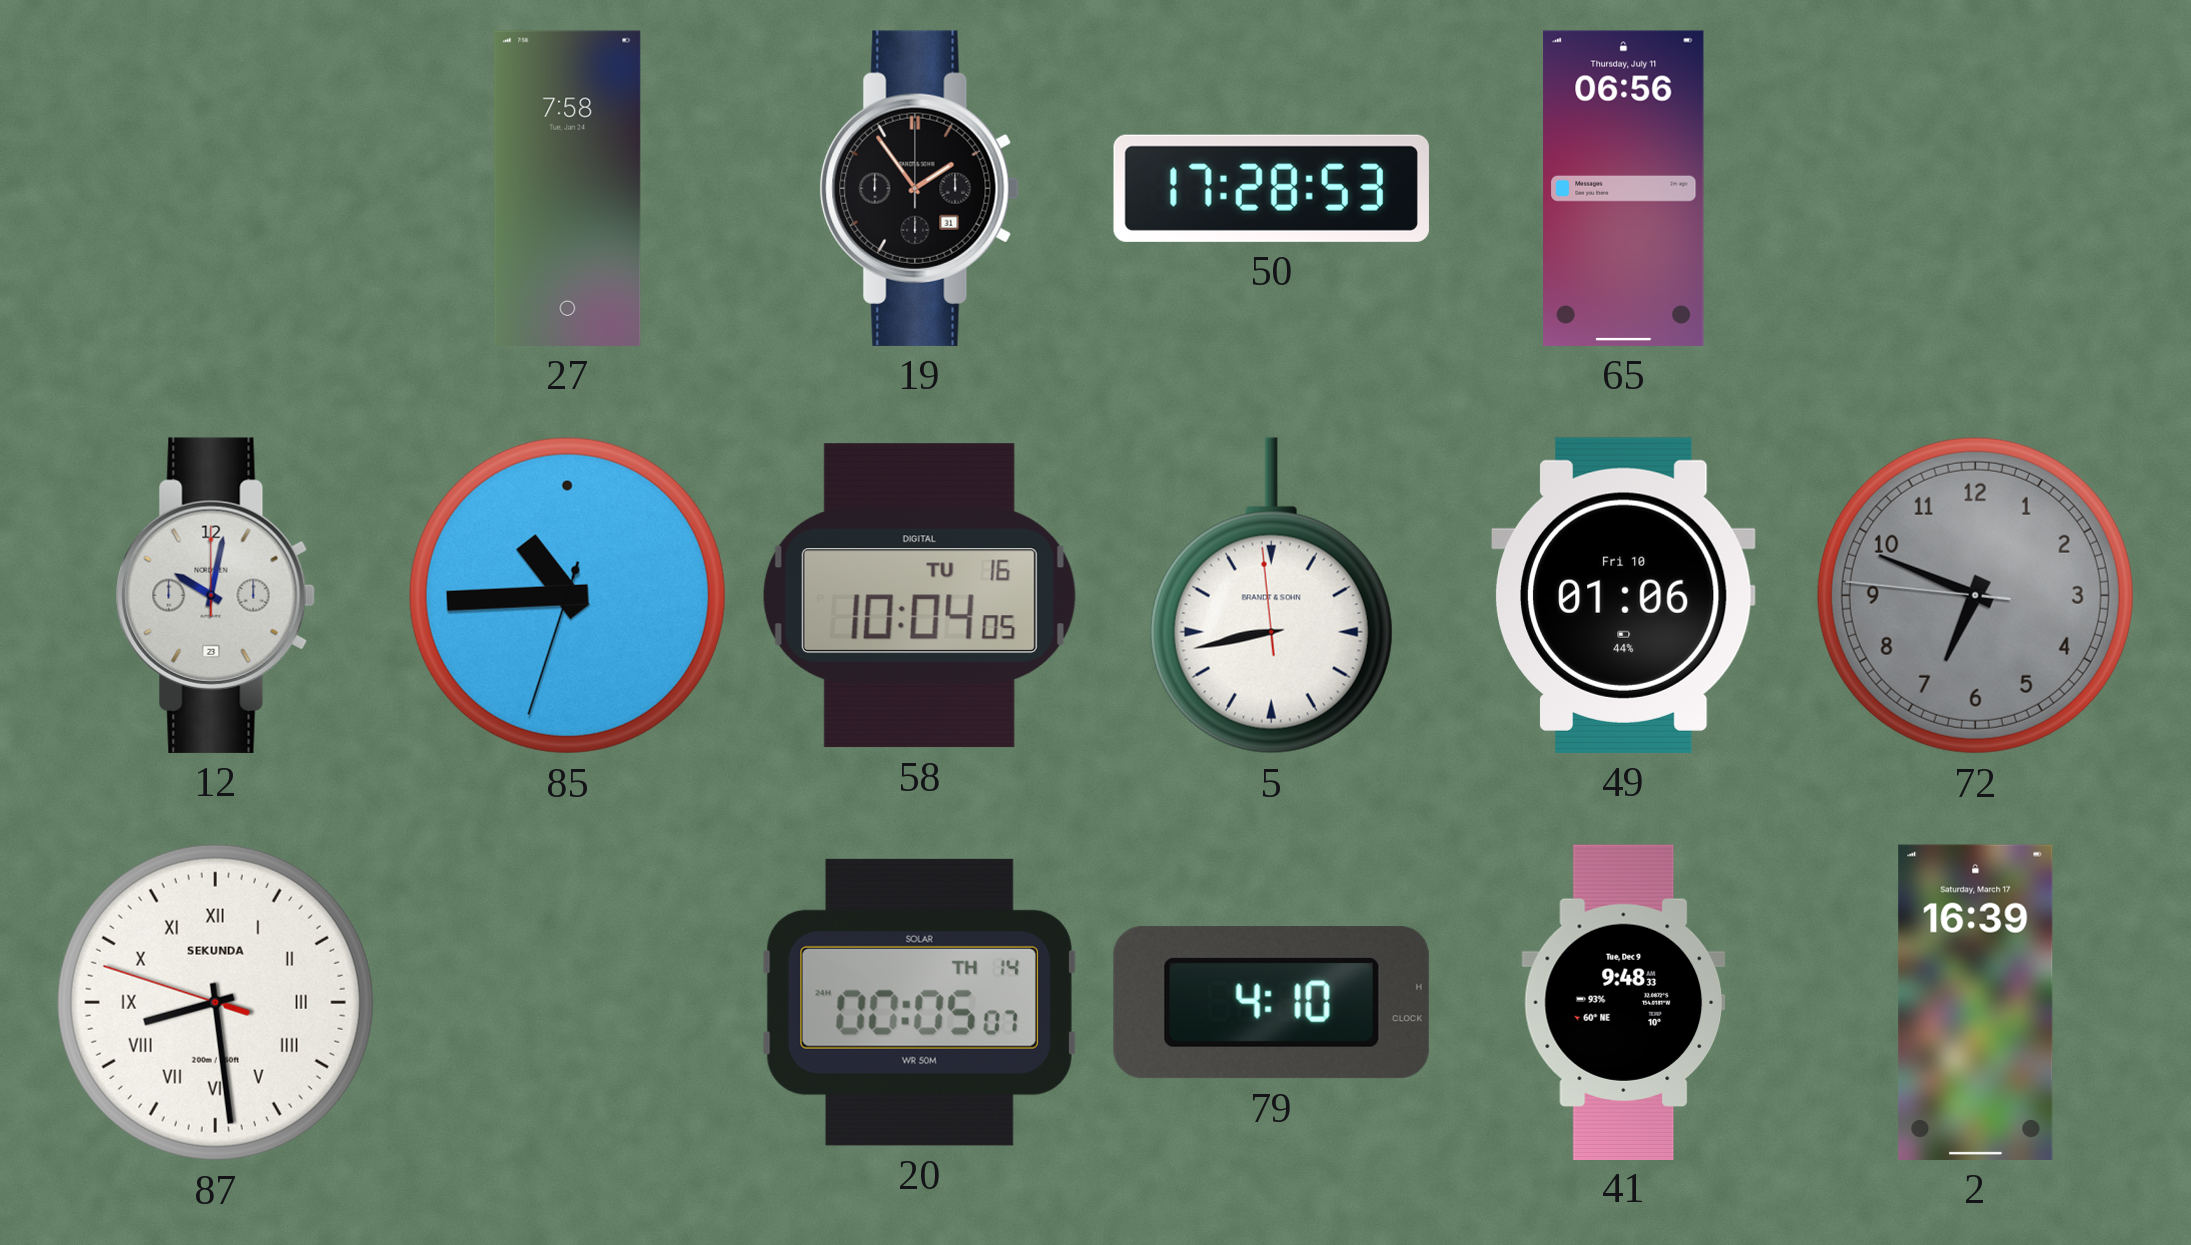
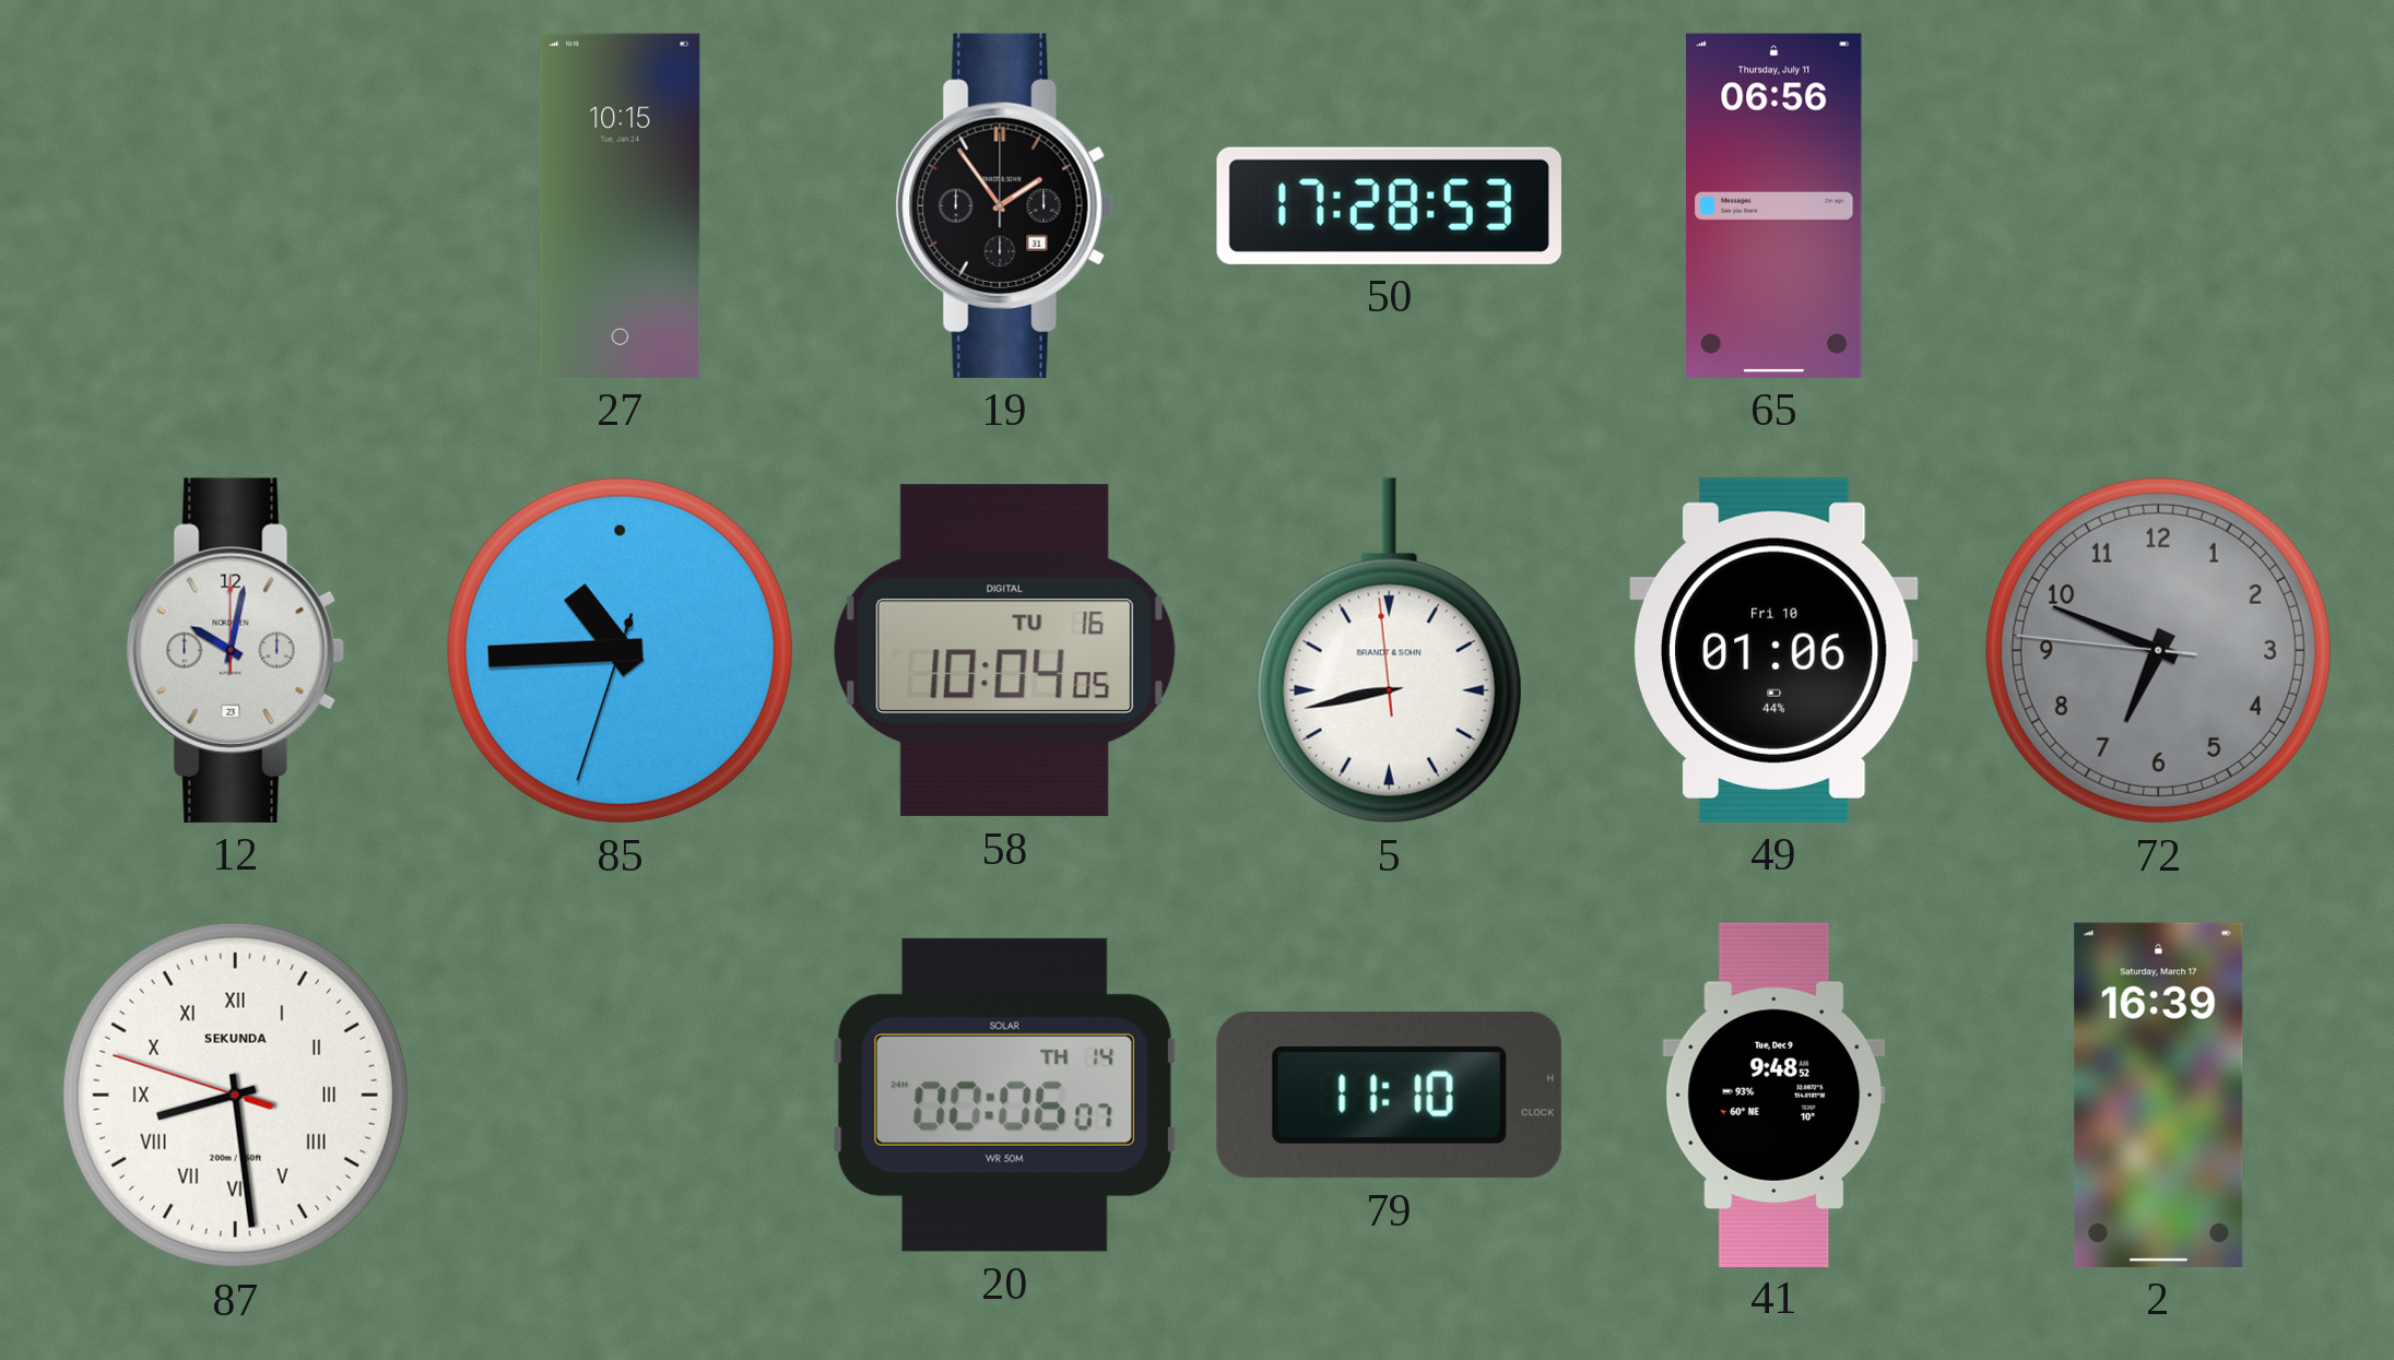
27: 7:58 -> 10:15
20: 00:05 -> 00:06
79: 4:10 -> 11:10
41: 9:48:33 -> 9:48:52
